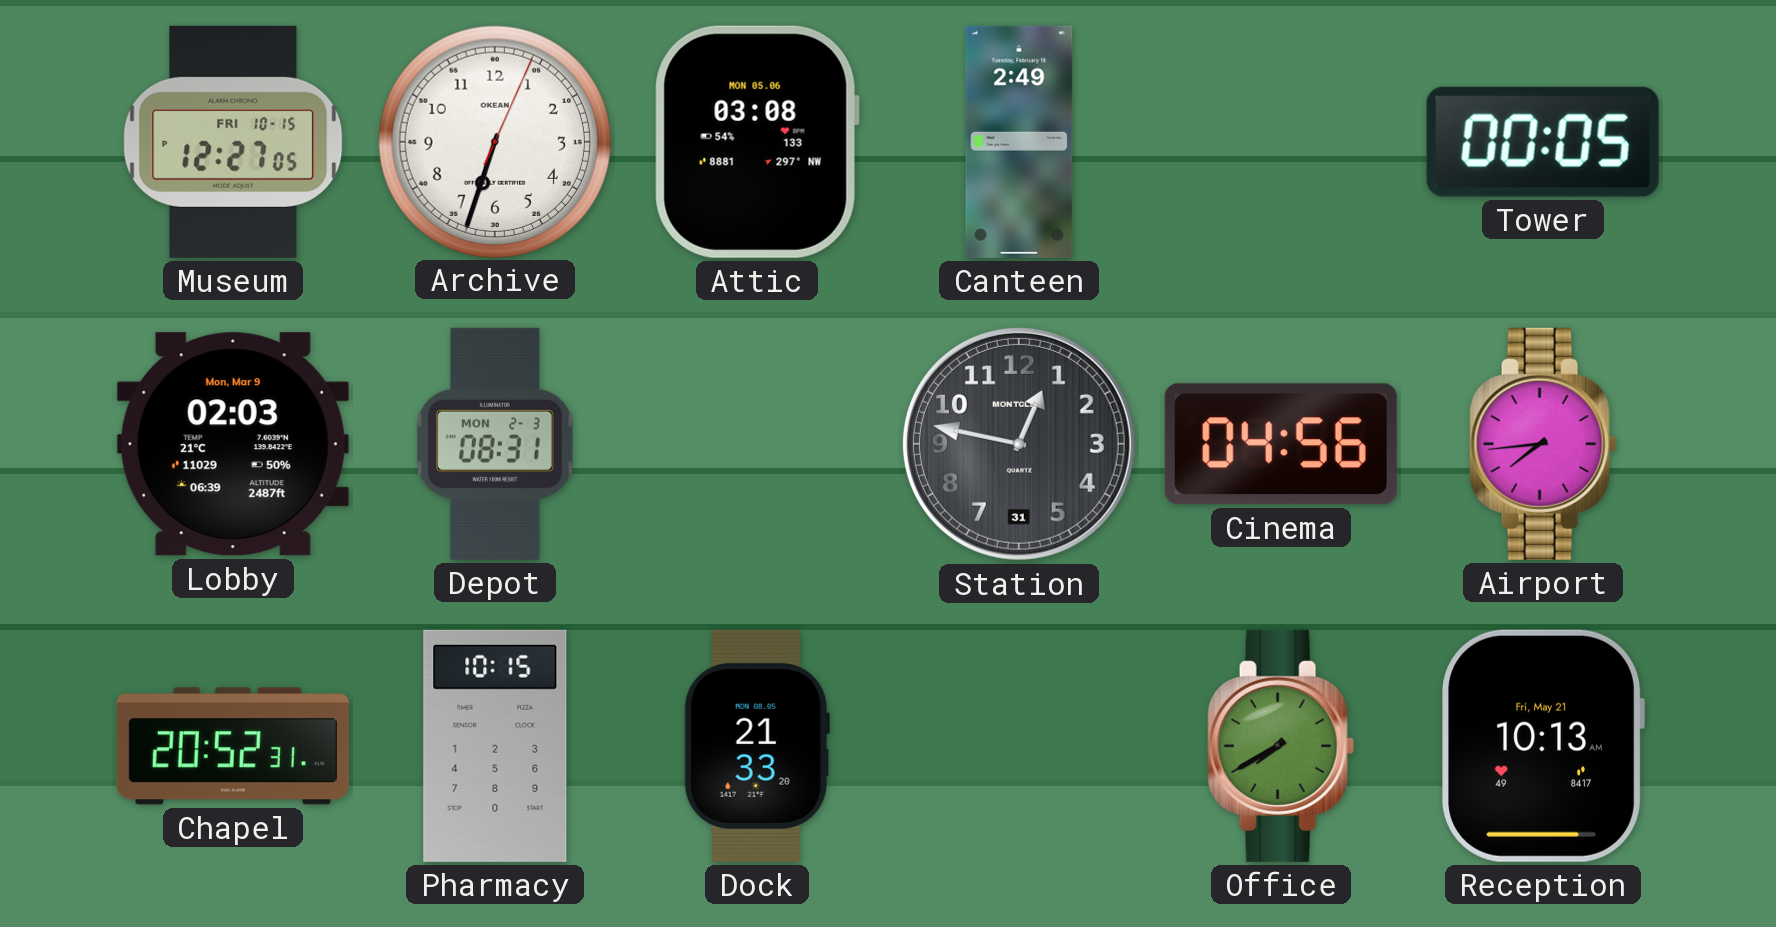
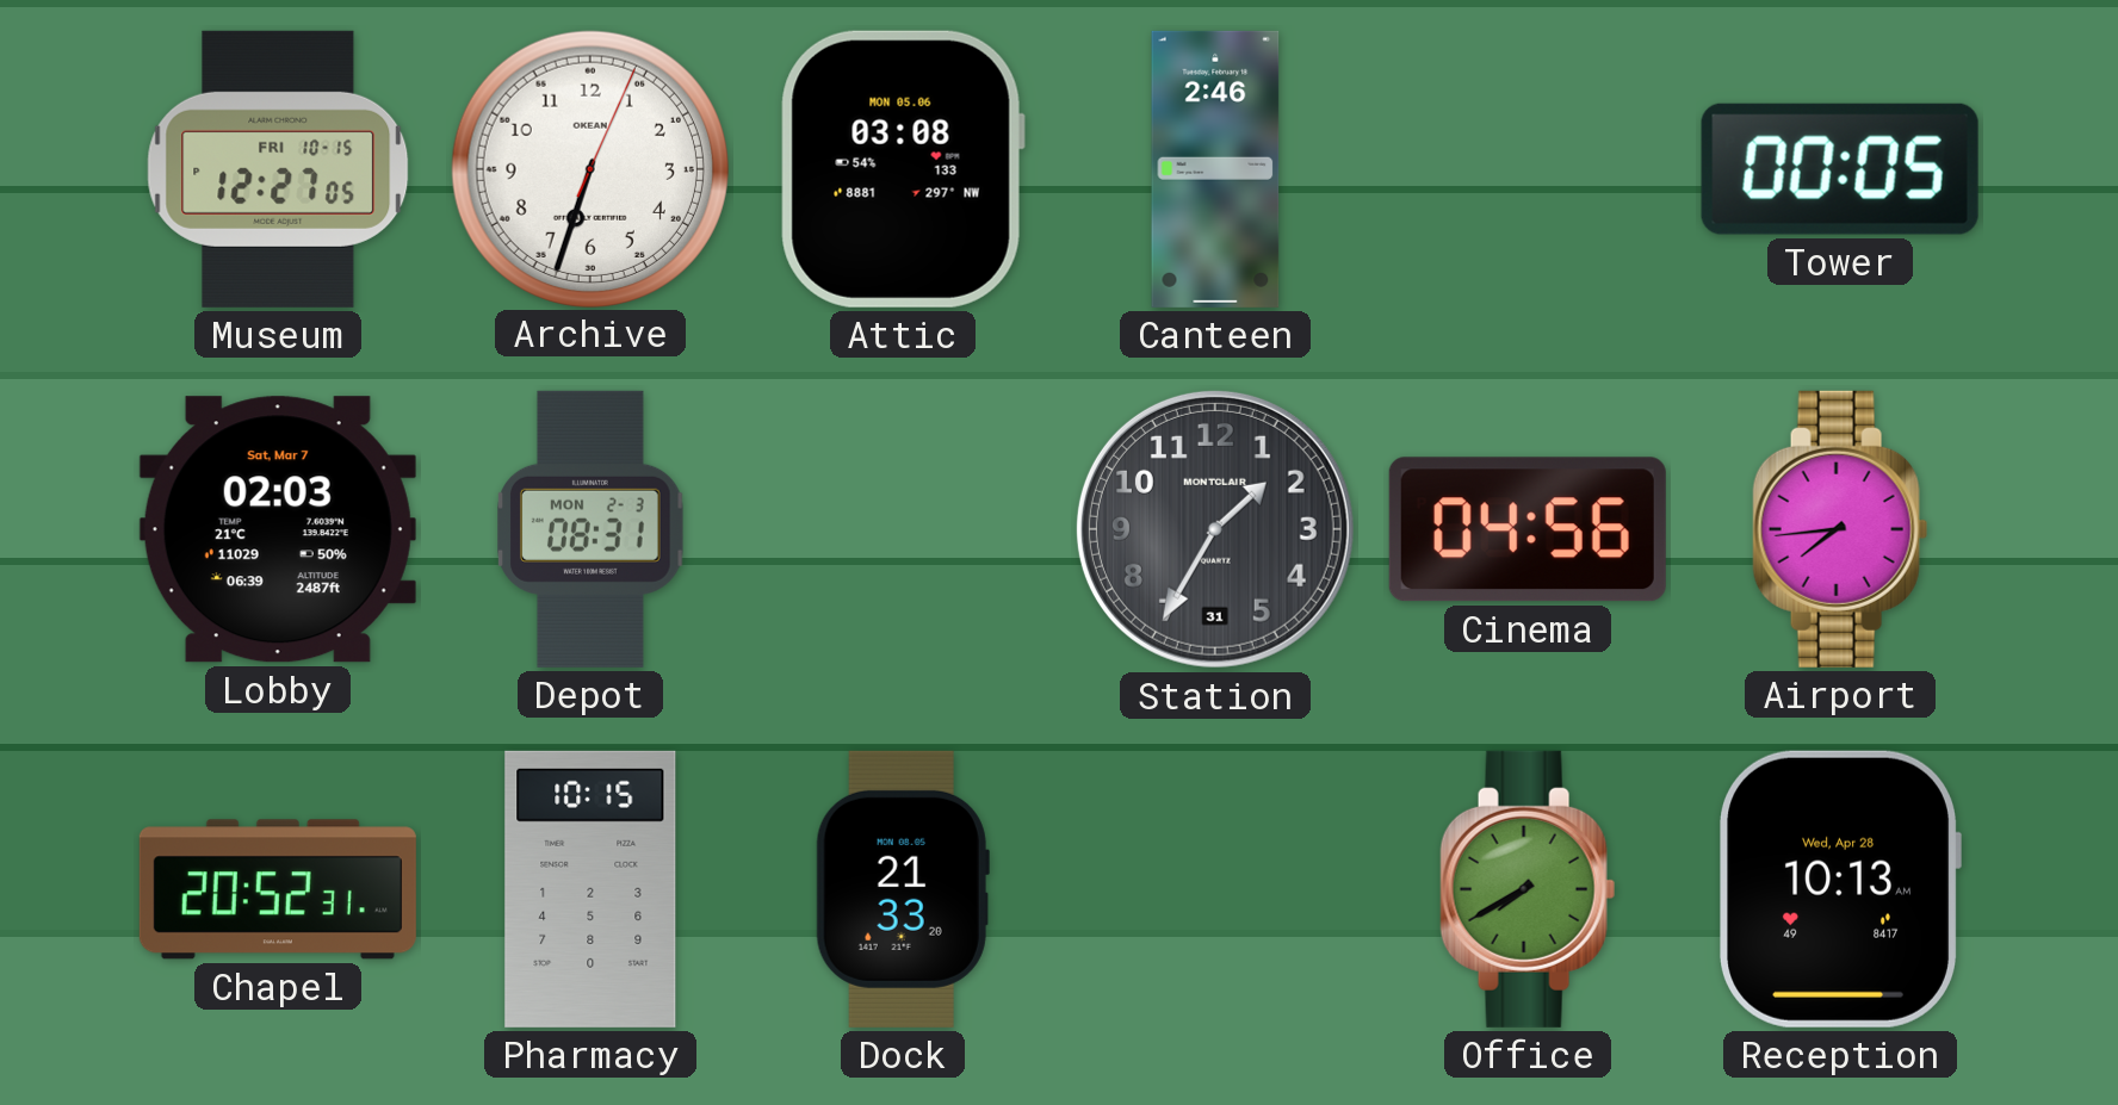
Canteen: 2:49 -> 2:46
Lobby date: Mon, Mar 9 -> Sat, Mar 7
Station: 12:47 -> 1:35
Reception date: Fri, May 21 -> Wed, Apr 28
